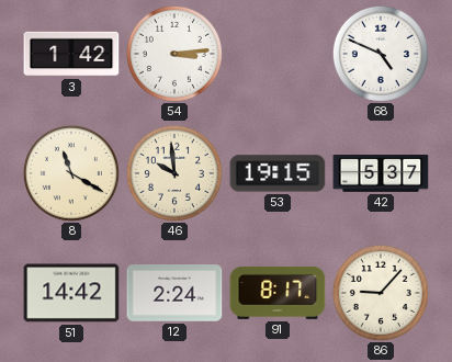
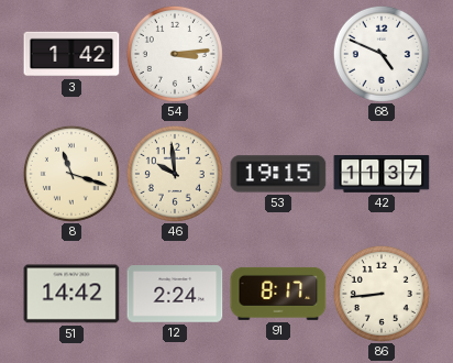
8: 11:20 -> 11:18
42: 5:37 -> 11:37
86: 9:07 -> 8:44
